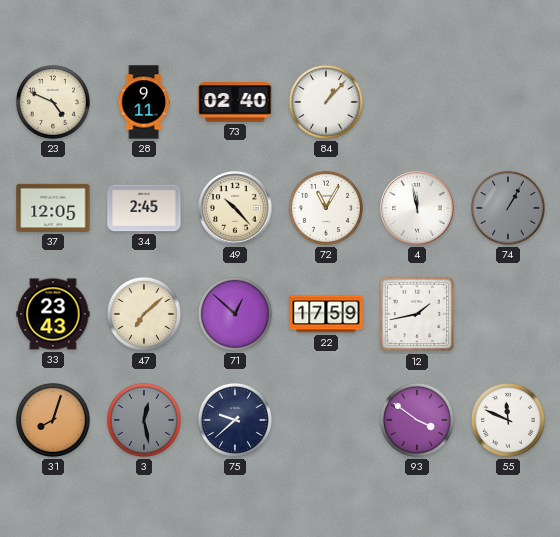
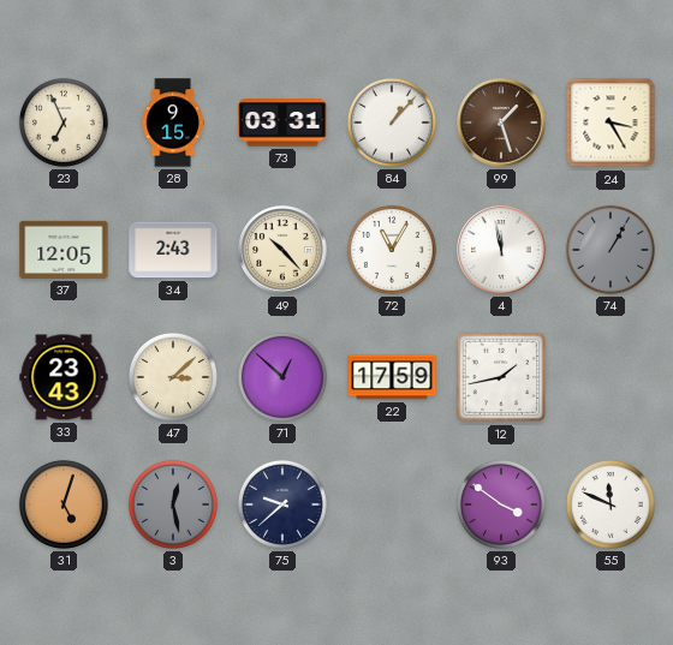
23: 4:49 -> 6:56
28: 9:11 -> 9:15
73: 02:40 -> 03:31
99: none -> 1:27
24: none -> 3:25
34: 2:45 -> 2:43
47: 7:08 -> 3:08
31: 8:03 -> 5:03
